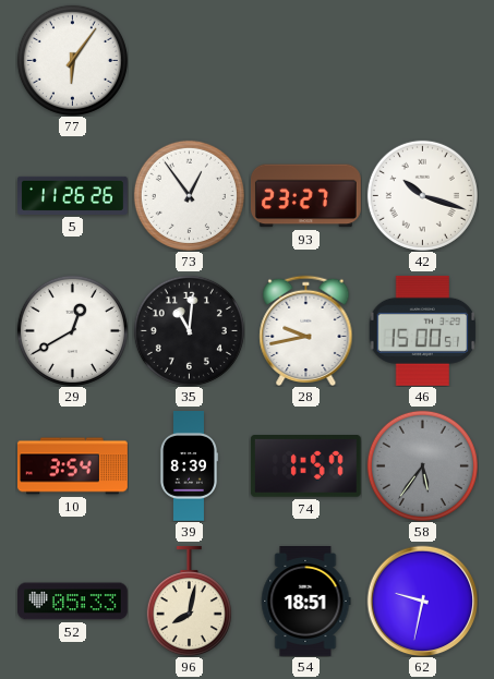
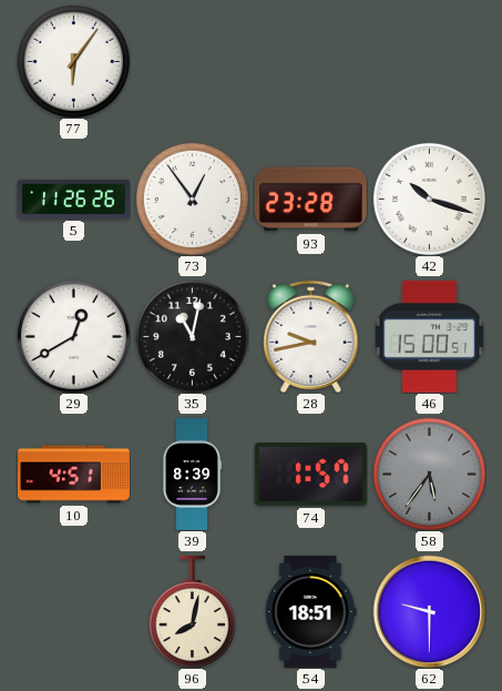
93: 23:27 -> 23:28
35: 11:01 -> 11:02
10: 3:54 -> 4:51
52: 05:33 -> none
62: 9:32 -> 9:30
